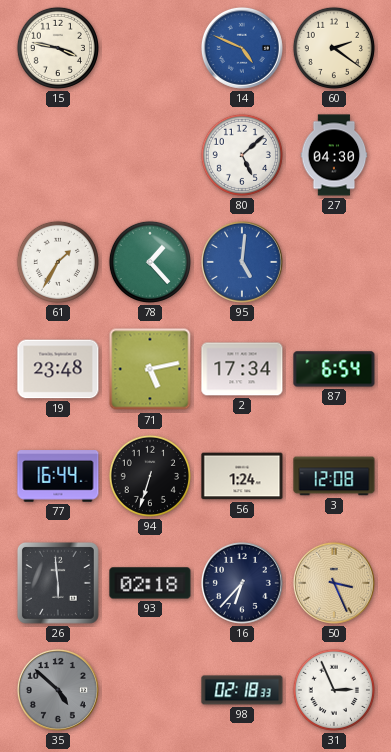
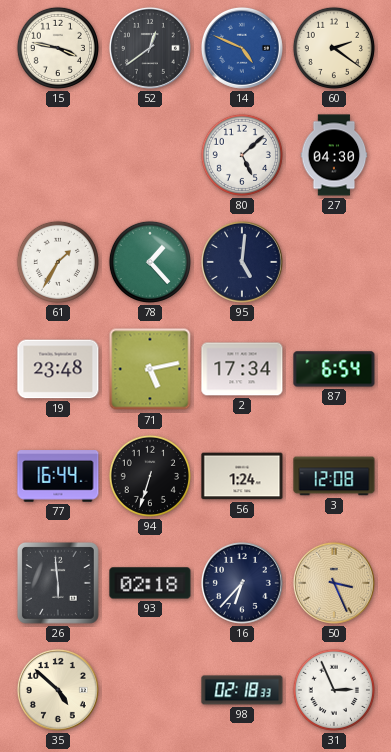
52: none -> 12:39
95 dial: blue -> navy
35 dial: grey -> cream
